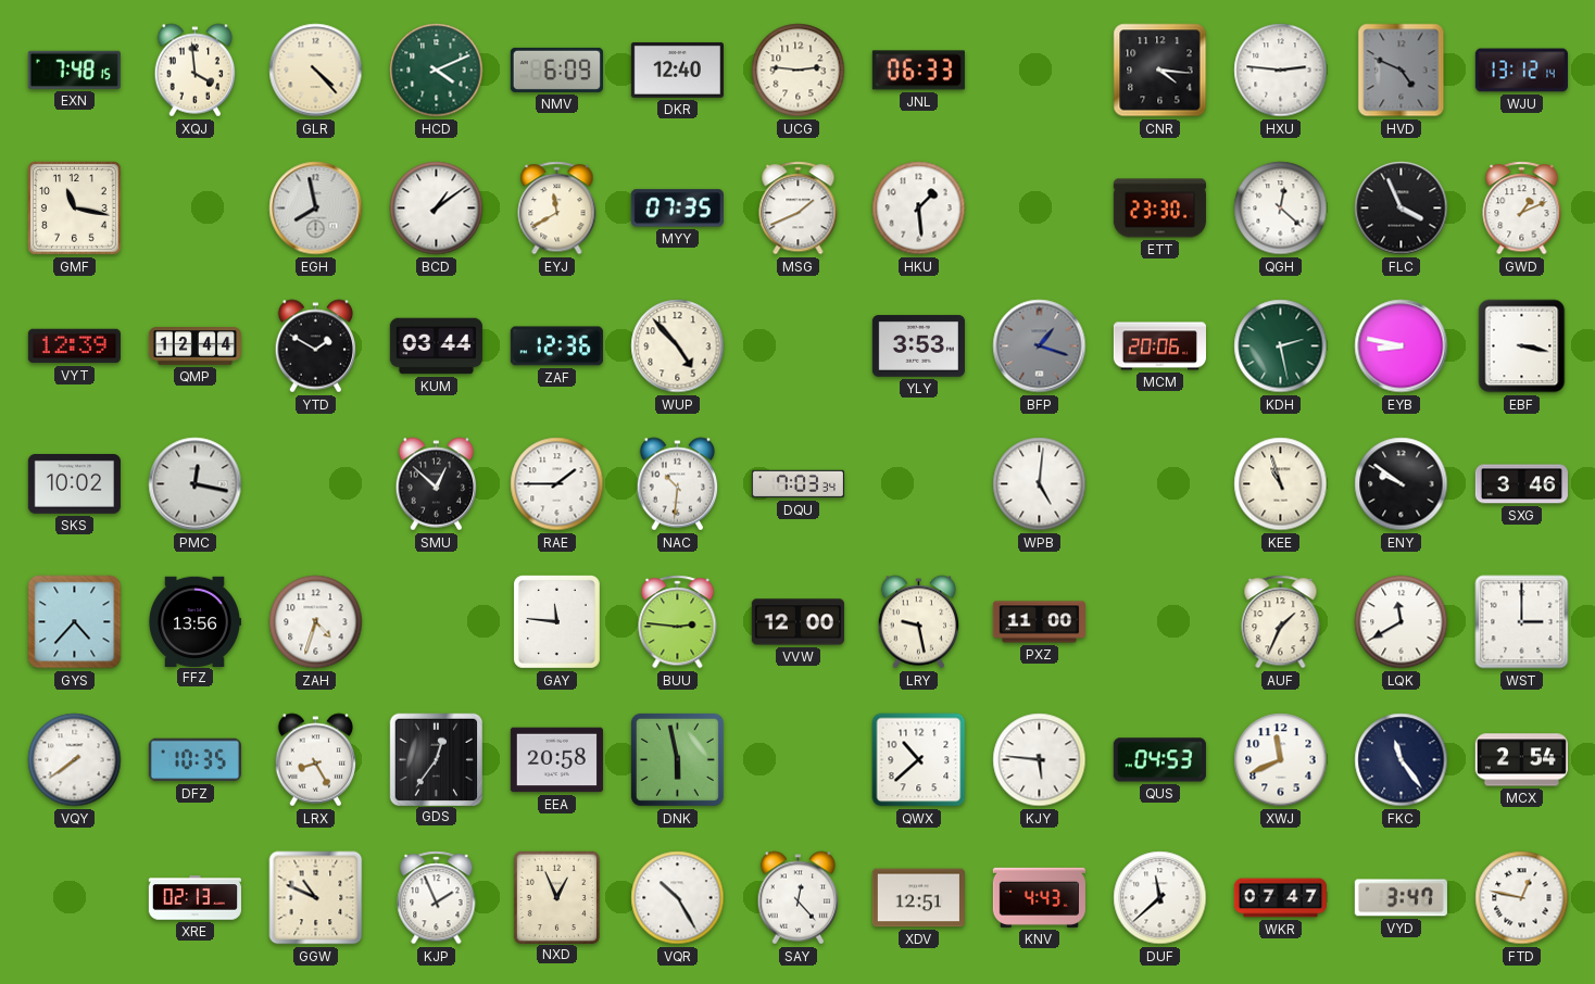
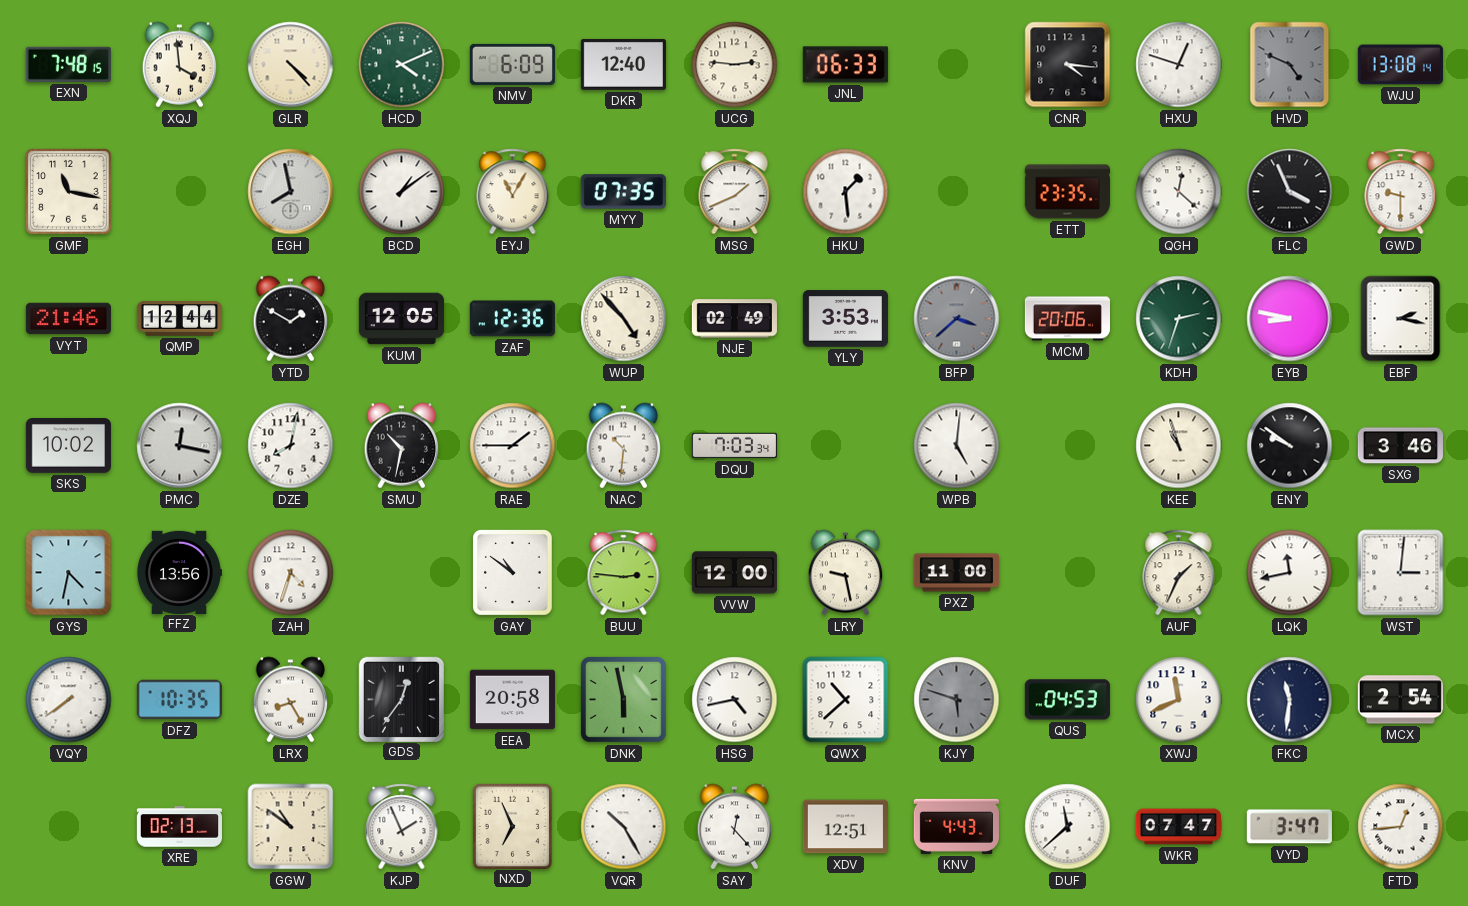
HXU: 2:46 -> 12:48
WJU: 13:12 -> 13:08
EYJ: 11:40 -> 11:05
ETT: 23:30 -> 23:35
GWD: 1:11 -> 9:30
VYT: 12:39 -> 21:46
KUM: 03:44 -> 12:05
NJE: none -> 02:49
BFP: 1:18 -> 3:38
KDH: 2:28 -> 2:33
EBF: 3:17 -> 2:17
DZE: none -> 8:02
SMU: 12:52 -> 10:32
GYS: 4:37 -> 4:32
GAY: 11:46 -> 10:51
LQK: 11:40 -> 11:43
WST: 3:00 -> 3:01
HSG: none -> 4:43
KJY: 5:46 -> 5:48
KJY dial: white -> grey
FKC: 11:24 -> 11:31
GGW: 10:49 -> 10:51
NXD: 12:56 -> 6:56
FTD: 12:47 -> 12:44
